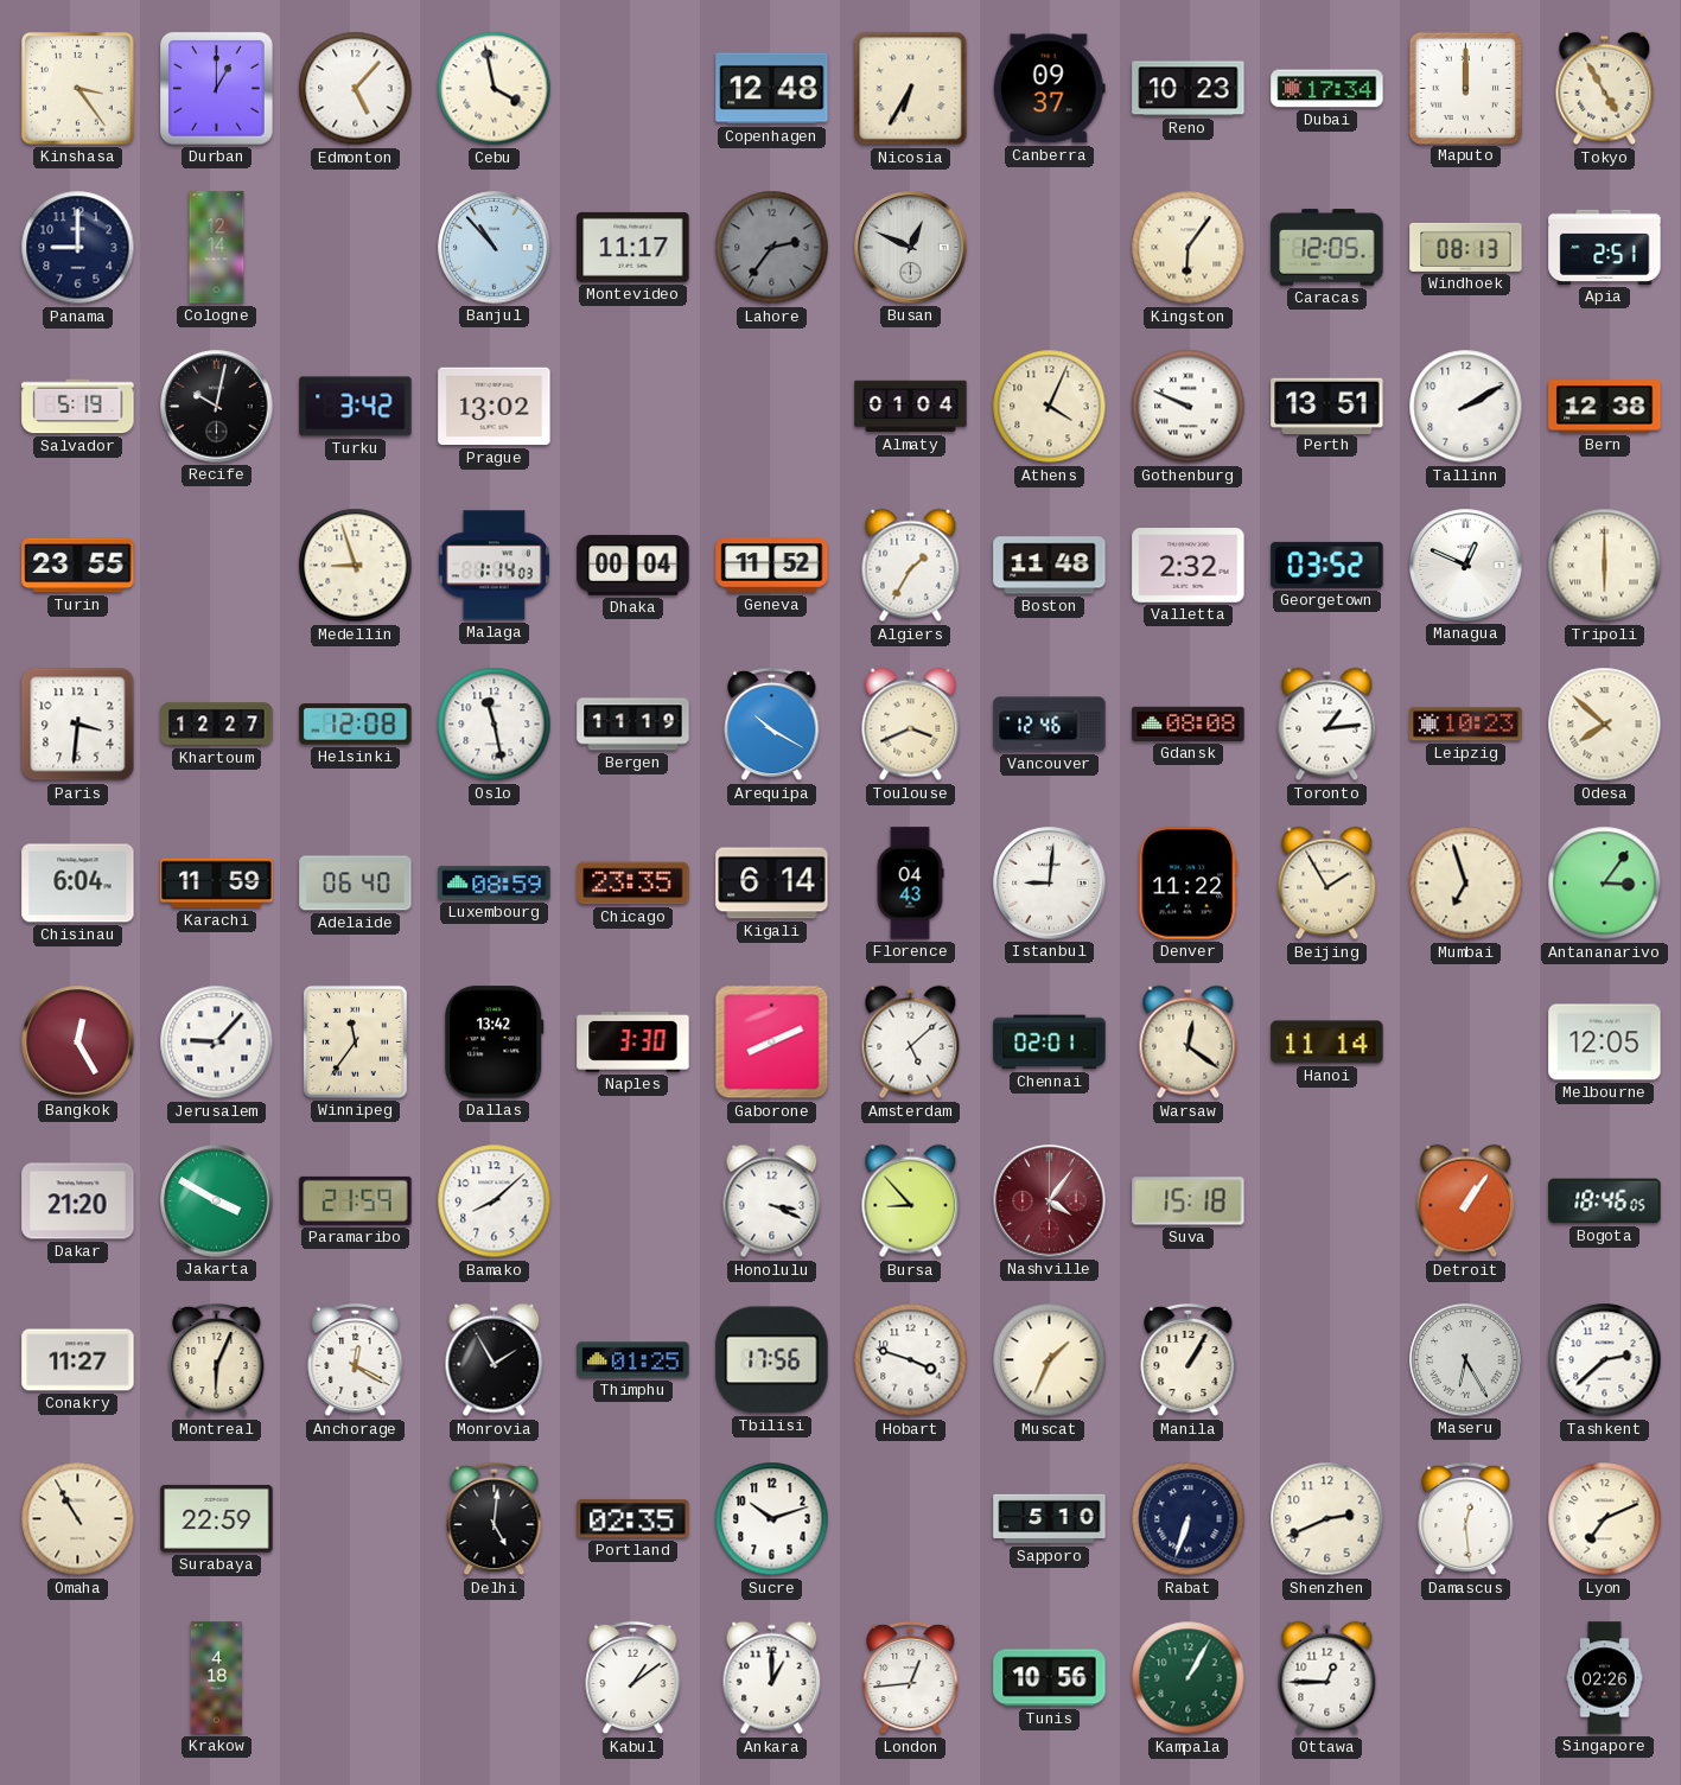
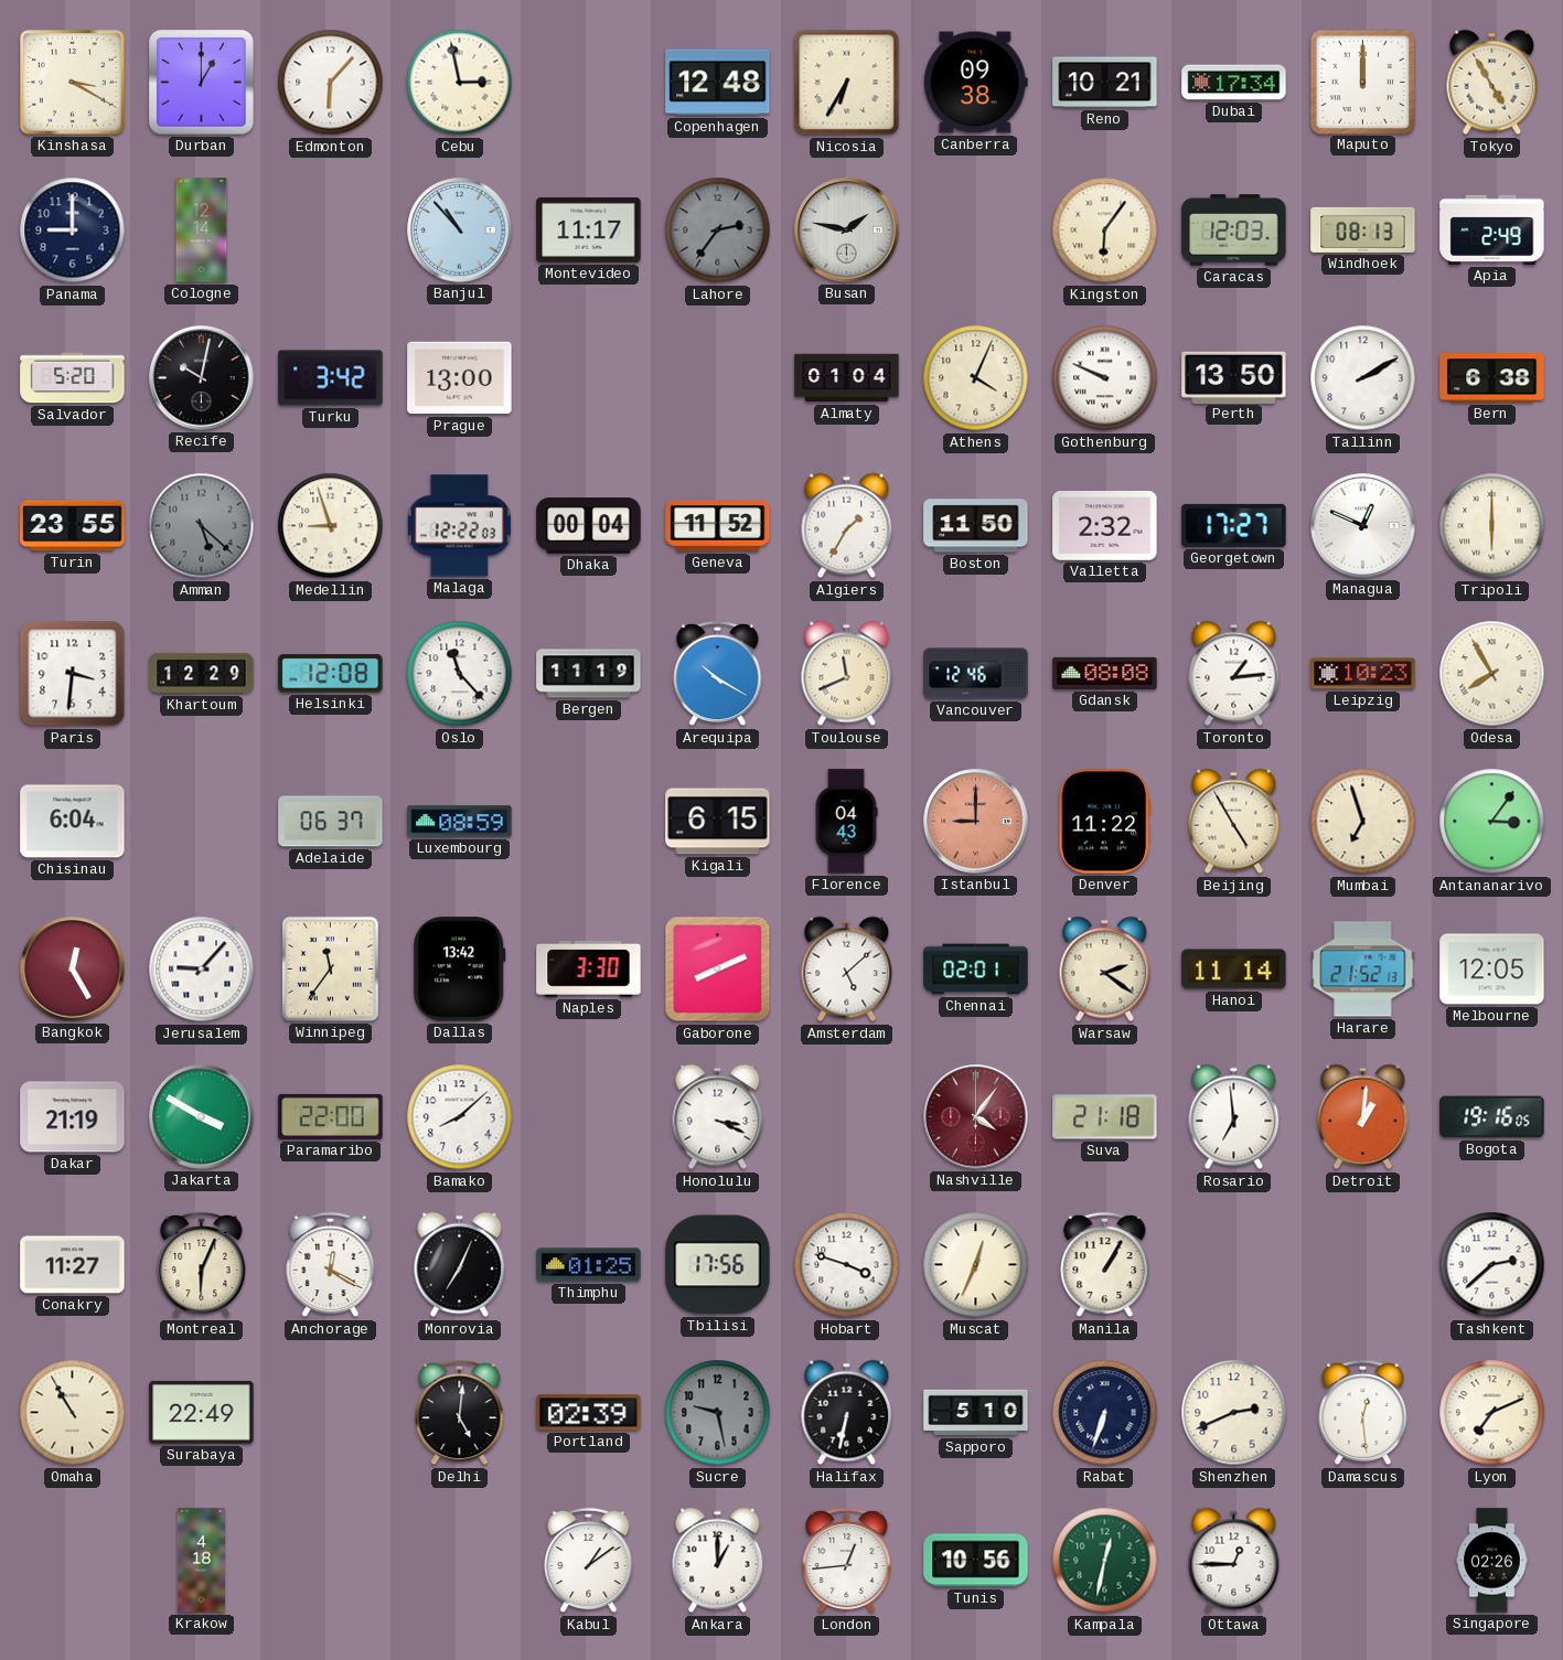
Kinshasa: 3:24 -> 3:20
Edmonton: 5:07 -> 6:07
Cebu: 3:58 -> 2:58
Canberra: 09:37 -> 09:38
Reno: 10:23 -> 10:21
Busan: 12:49 -> 1:47
Caracas: 12:05 -> 12:03
Apia: 2:51 -> 2:49
Salvador: 5:19 -> 5:20
Prague: 13:02 -> 13:00
Perth: 13:51 -> 13:50
Bern: 12:38 -> 6:38
Amman: none -> 5:22
Malaga: 1:14 -> 12:22
Boston: 11:48 -> 11:50
Georgetown: 03:52 -> 17:27
Khartoum: 12:27 -> 12:29
Oslo: 11:28 -> 11:23
Toulouse: 3:41 -> 11:41
Odesa: 7:52 -> 7:55
Karachi: 11:59 -> none
Adelaide: 06:40 -> 06:37
Chicago: 23:35 -> none
Kigali: 6:14 -> 6:15
Istanbul: 9:01 -> 9:00
Istanbul dial: white -> salmon
Beijing: 1:55 -> 4:55
Warsaw: 12:21 -> 2:21
Harare: none -> 21:52
Dakar: 21:20 -> 21:19
Paramaribo: 21:59 -> 22:00
Bursa: 8:53 -> none
Suva: 15:18 -> 21:18
Rosario: none -> 6:59
Detroit: 1:06 -> 1:01
Bogota: 18:46 -> 19:16
Monrovia: 1:55 -> 7:04
Muscat: 1:34 -> 12:34
Maseru: 6:25 -> none
Surabaya: 22:59 -> 22:49
Portland: 02:35 -> 02:39
Sucre: 10:12 -> 9:28
Sucre dial: white -> grey
Halifax: none -> 6:32
Kampala: 1:05 -> 12:32
